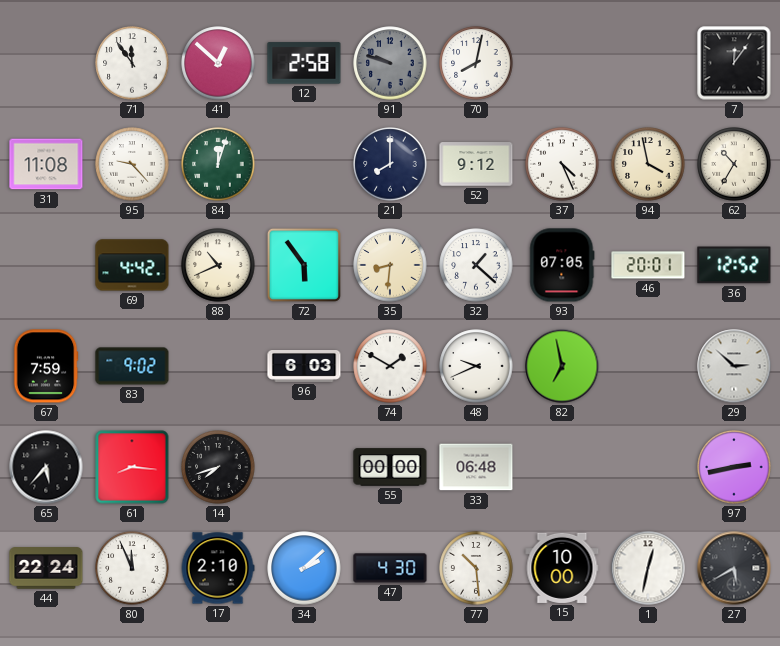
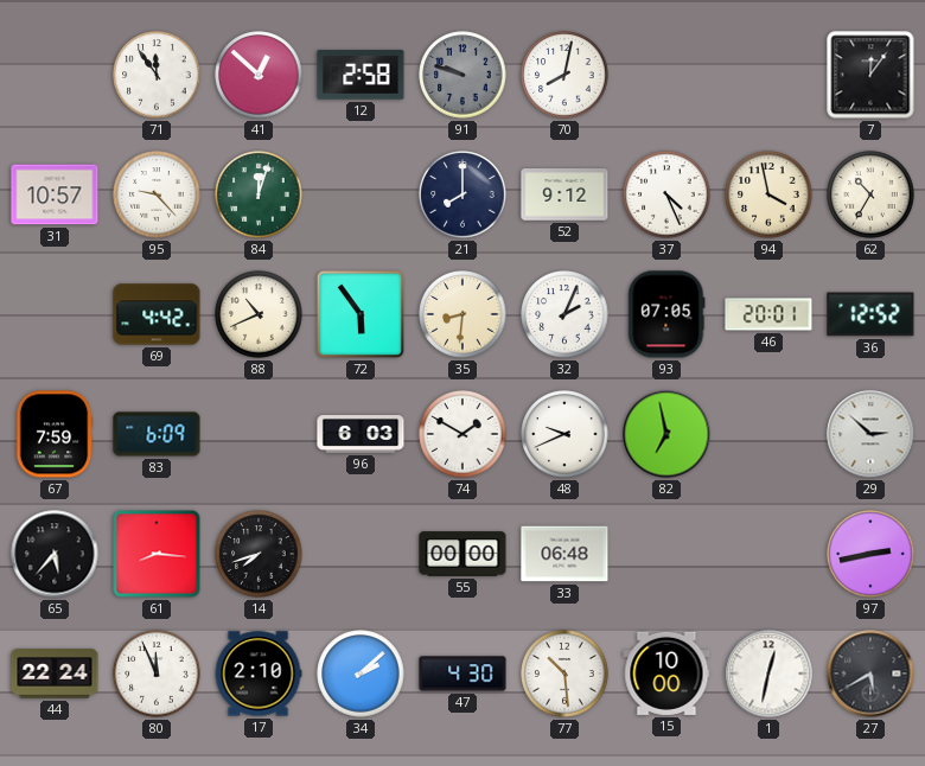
31: 11:08 -> 10:57
32: 1:22 -> 2:04
83: 9:02 -> 6:09
